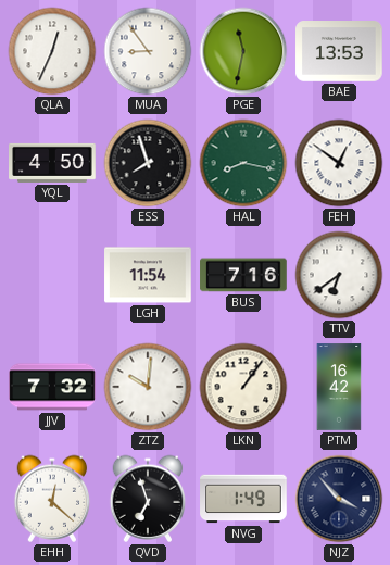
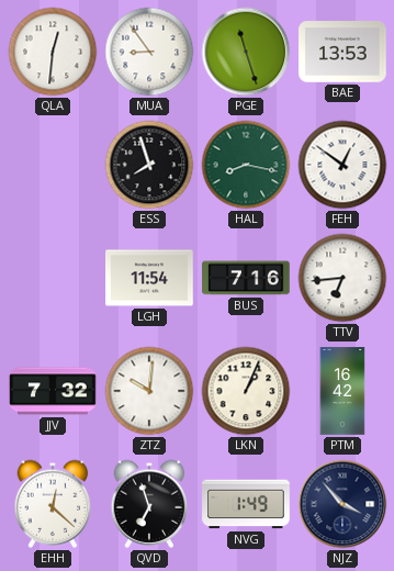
QLA: 12:34 -> 12:31
PGE: 11:32 -> 11:27
YQL: 4:50 -> none
TTV: 6:39 -> 6:44
LKN: 1:06 -> 1:04
